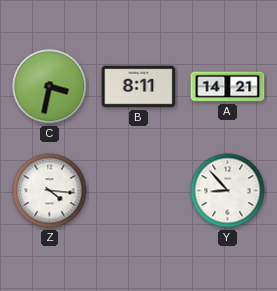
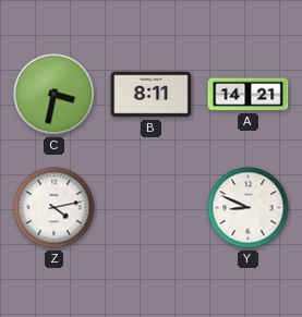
Z: 4:16 -> 4:13
Y: 8:53 -> 8:49
